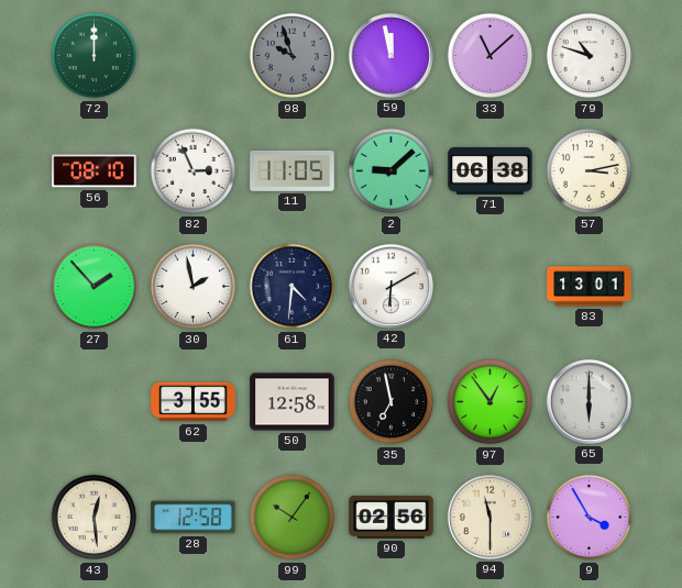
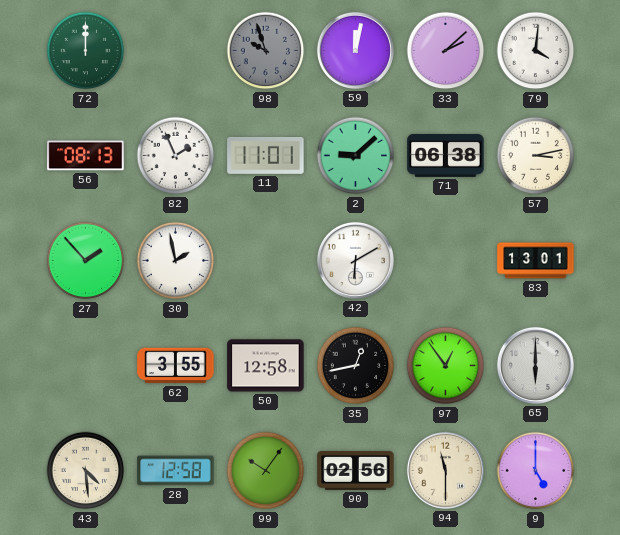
59: 11:58 -> 12:02
33: 11:08 -> 2:08
79: 10:48 -> 4:01
56: 08:10 -> 08:13
82: 2:56 -> 1:56
11: 11:05 -> 11:01
61: 4:31 -> none
35: 6:58 -> 12:43
43: 12:29 -> 4:29
9: 3:55 -> 5:00
